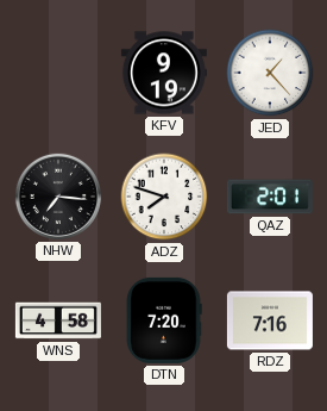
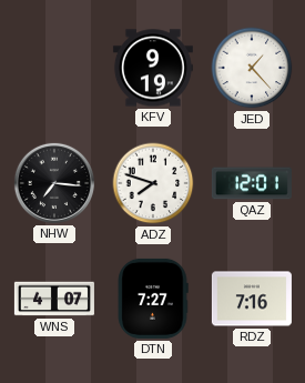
QAZ: 2:01 -> 12:01
WNS: 4:58 -> 4:07
DTN: 7:20 -> 7:27
